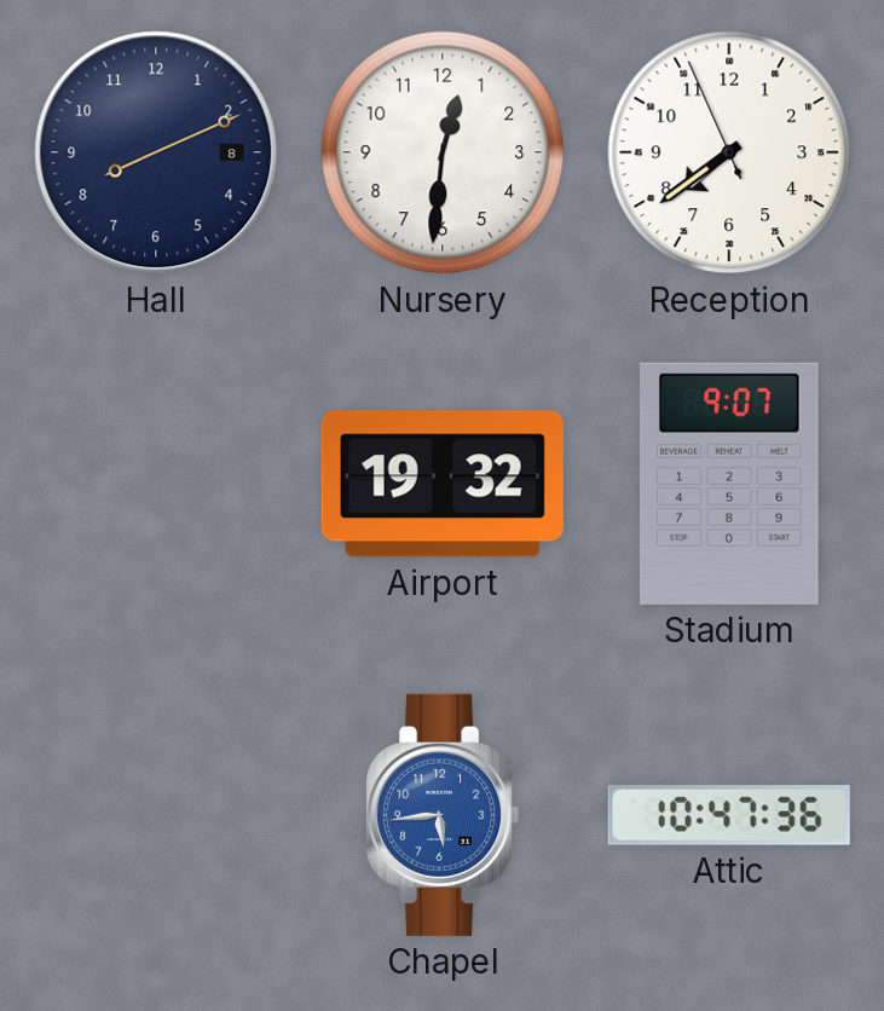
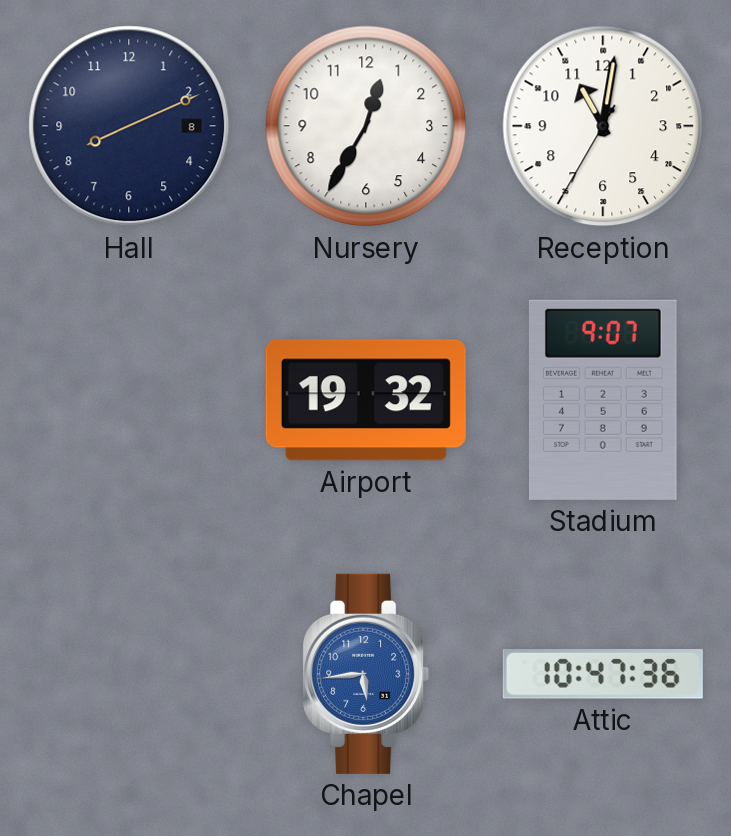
Nursery: 12:31 -> 12:35
Reception: 7:38 -> 11:01
